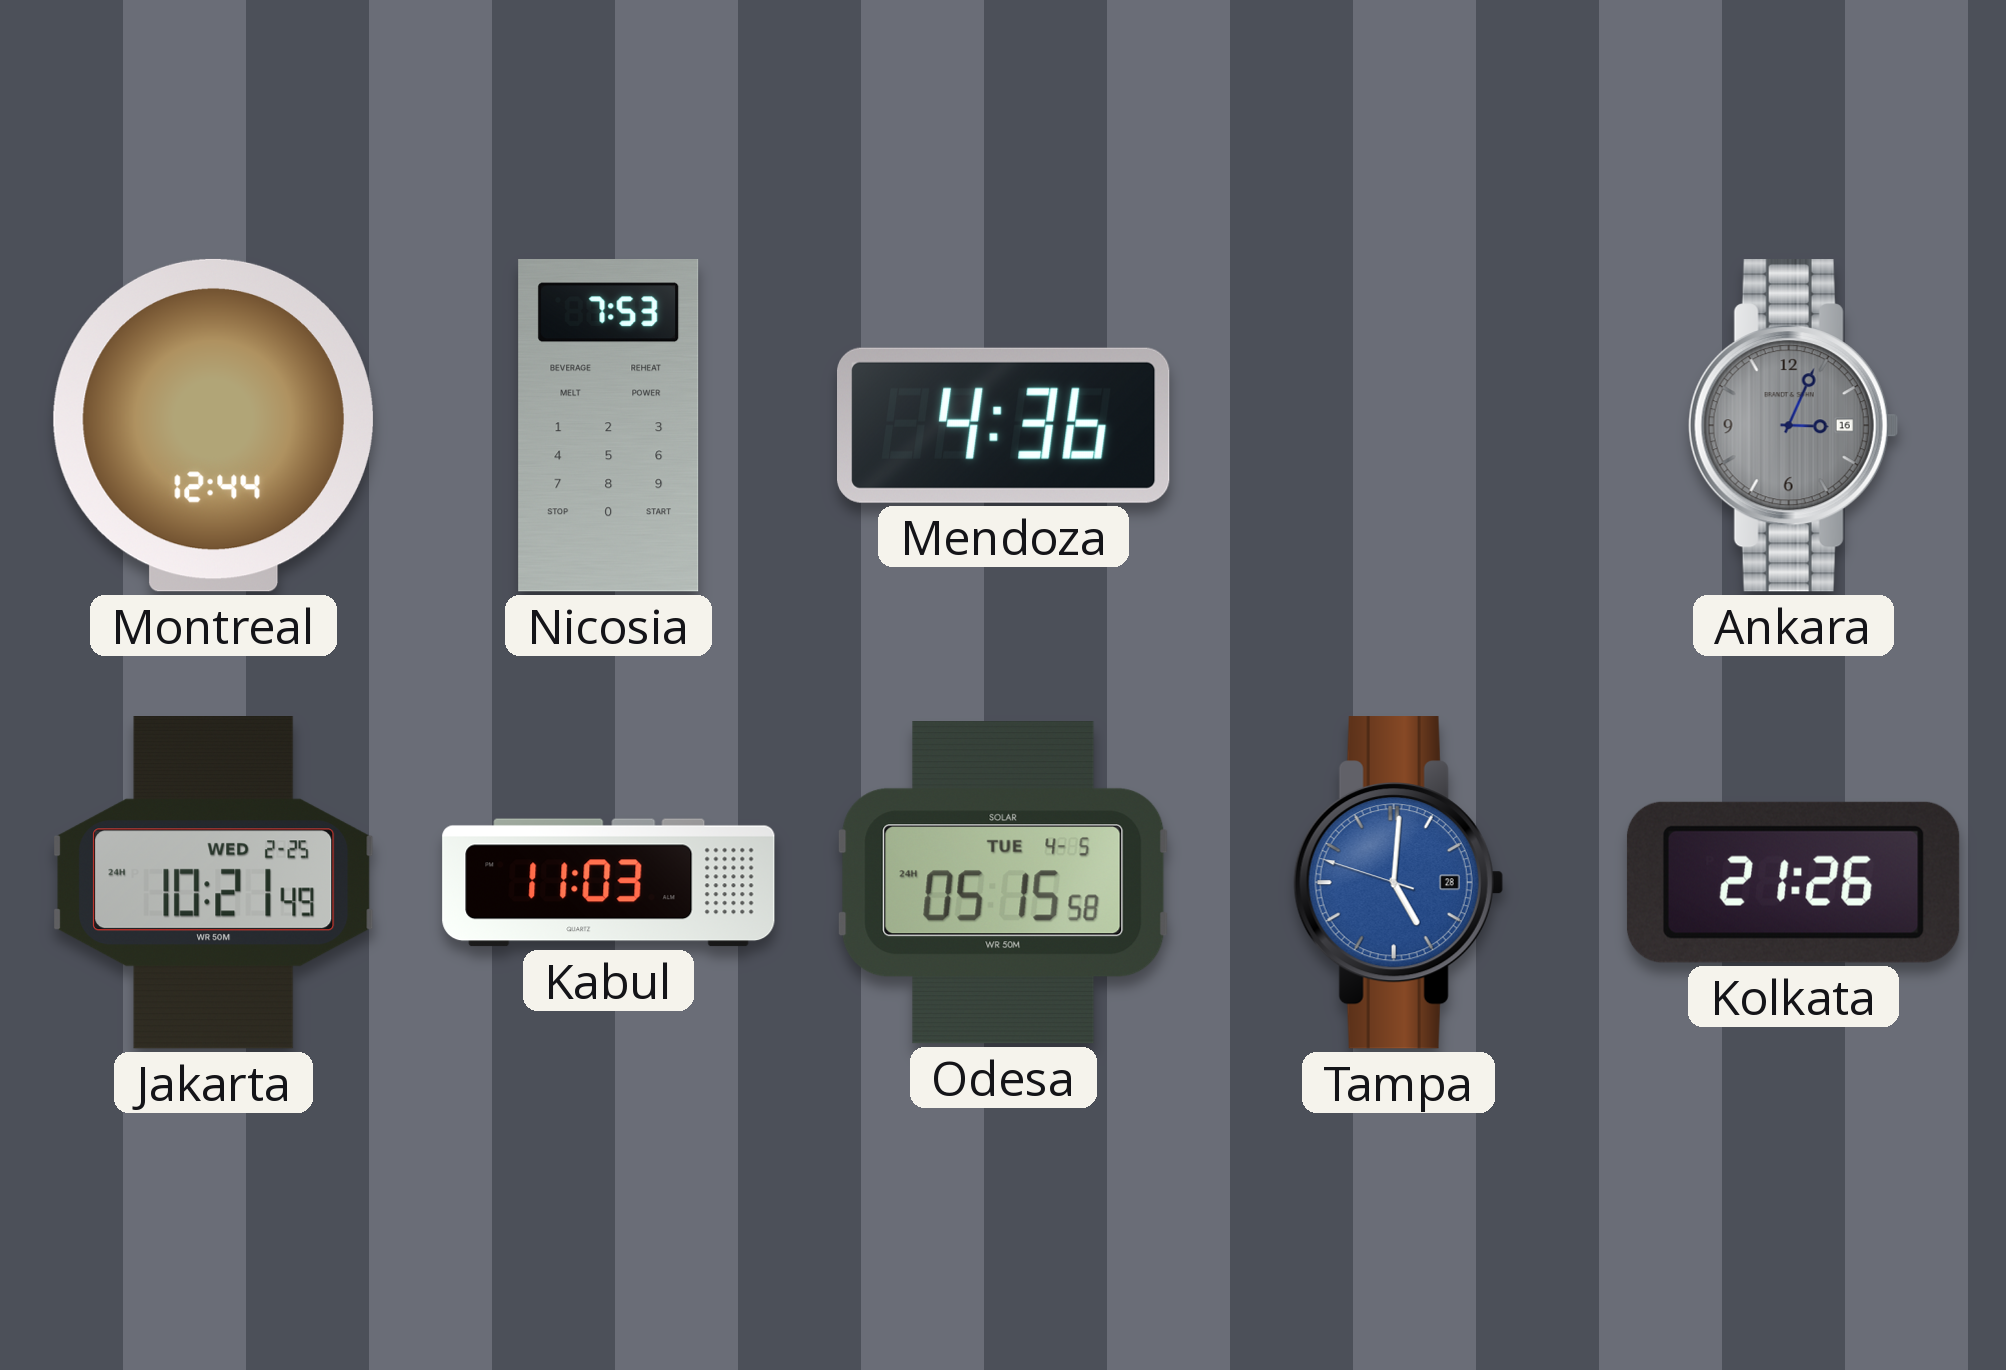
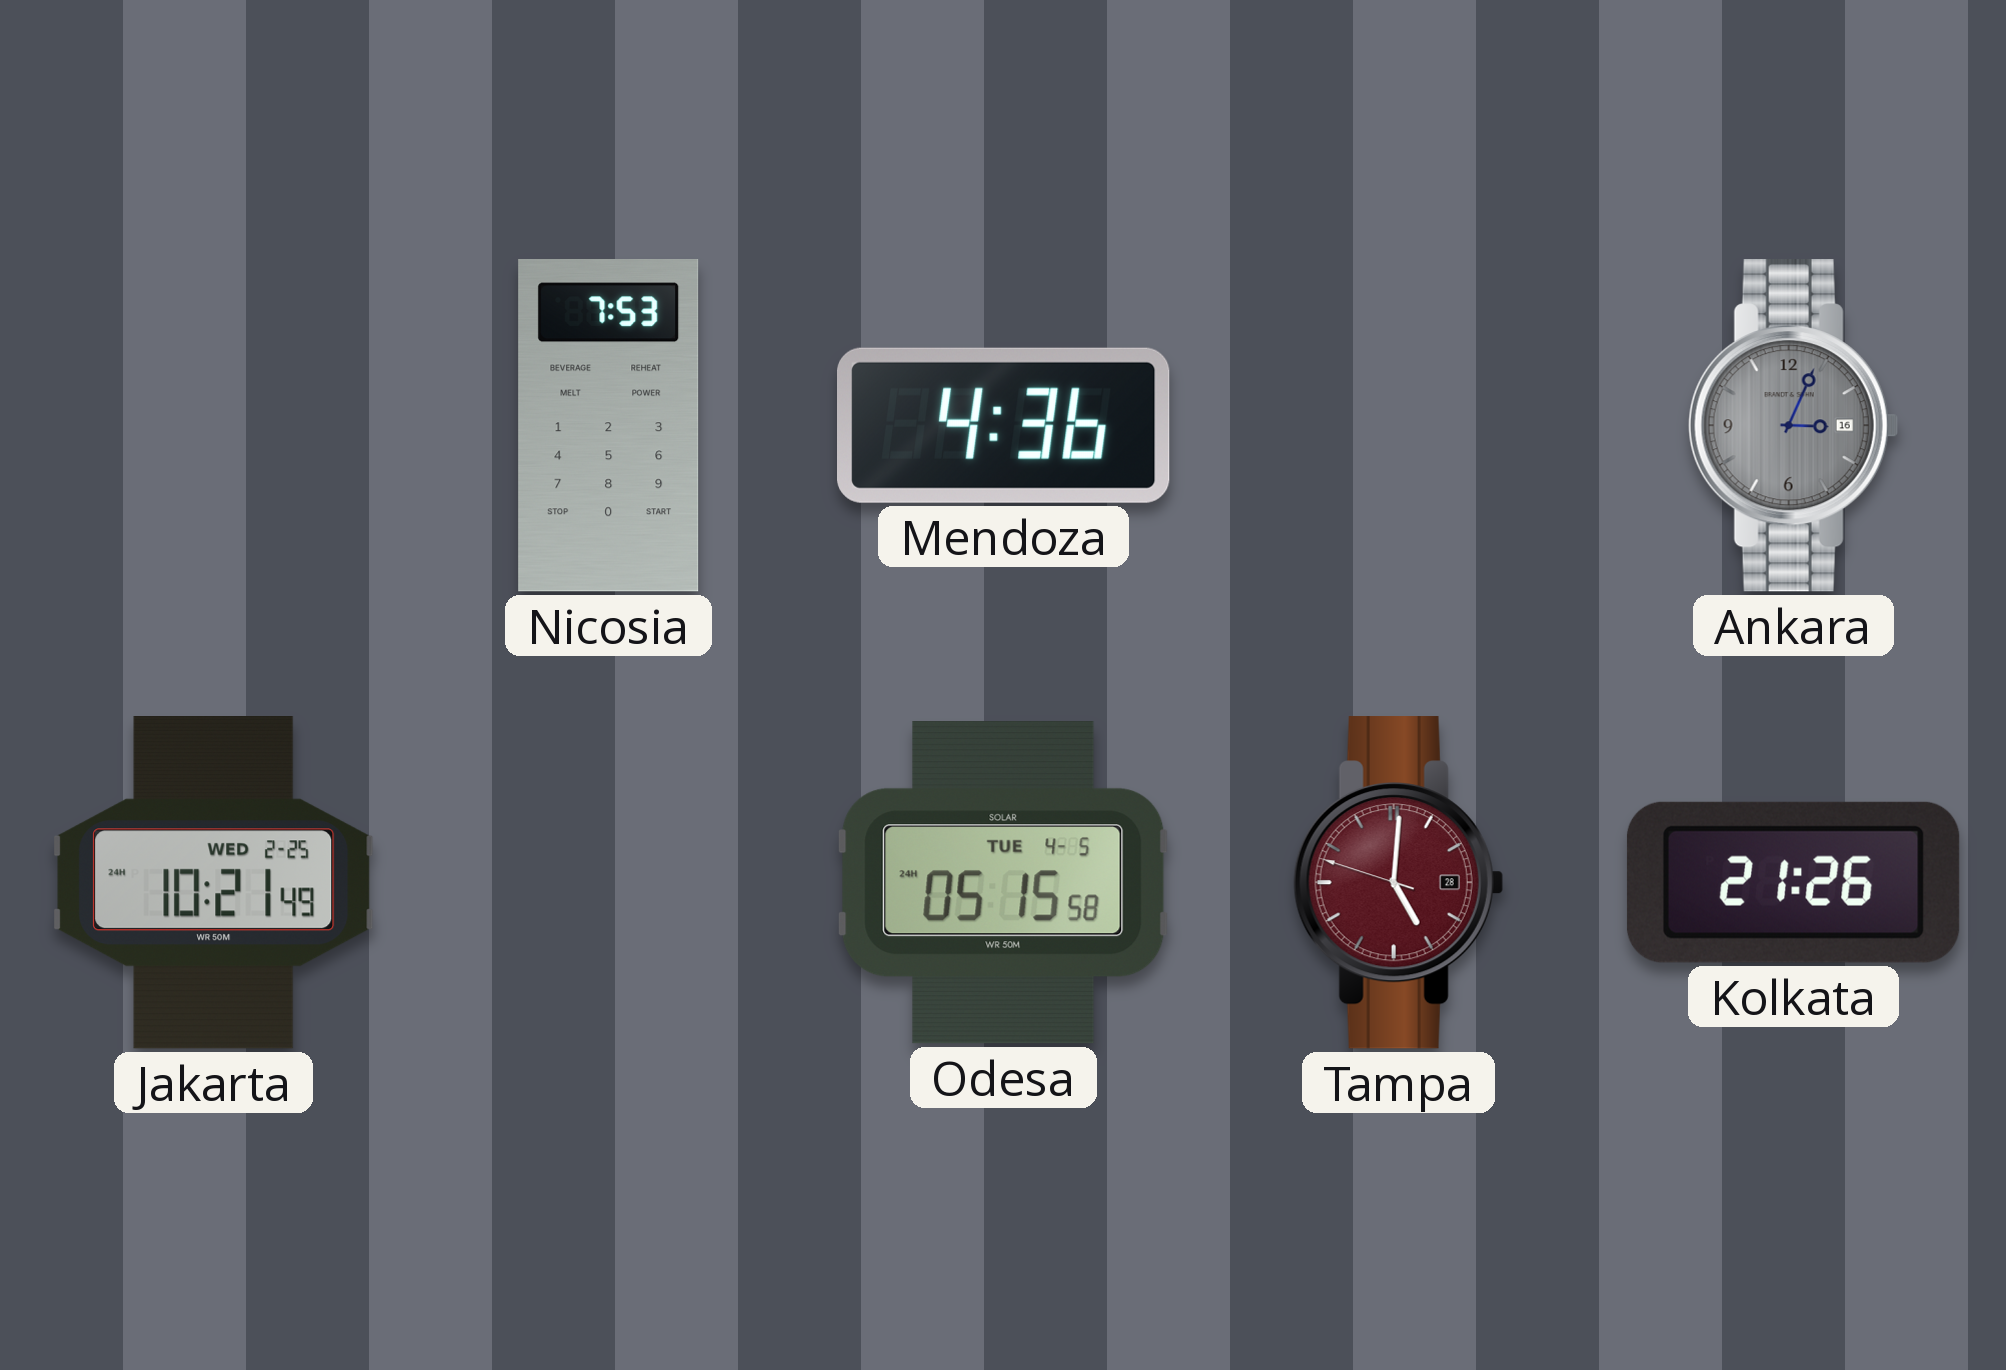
Montreal: 12:44 -> none
Kabul: 11:03 -> none
Tampa dial: blue -> burgundy
